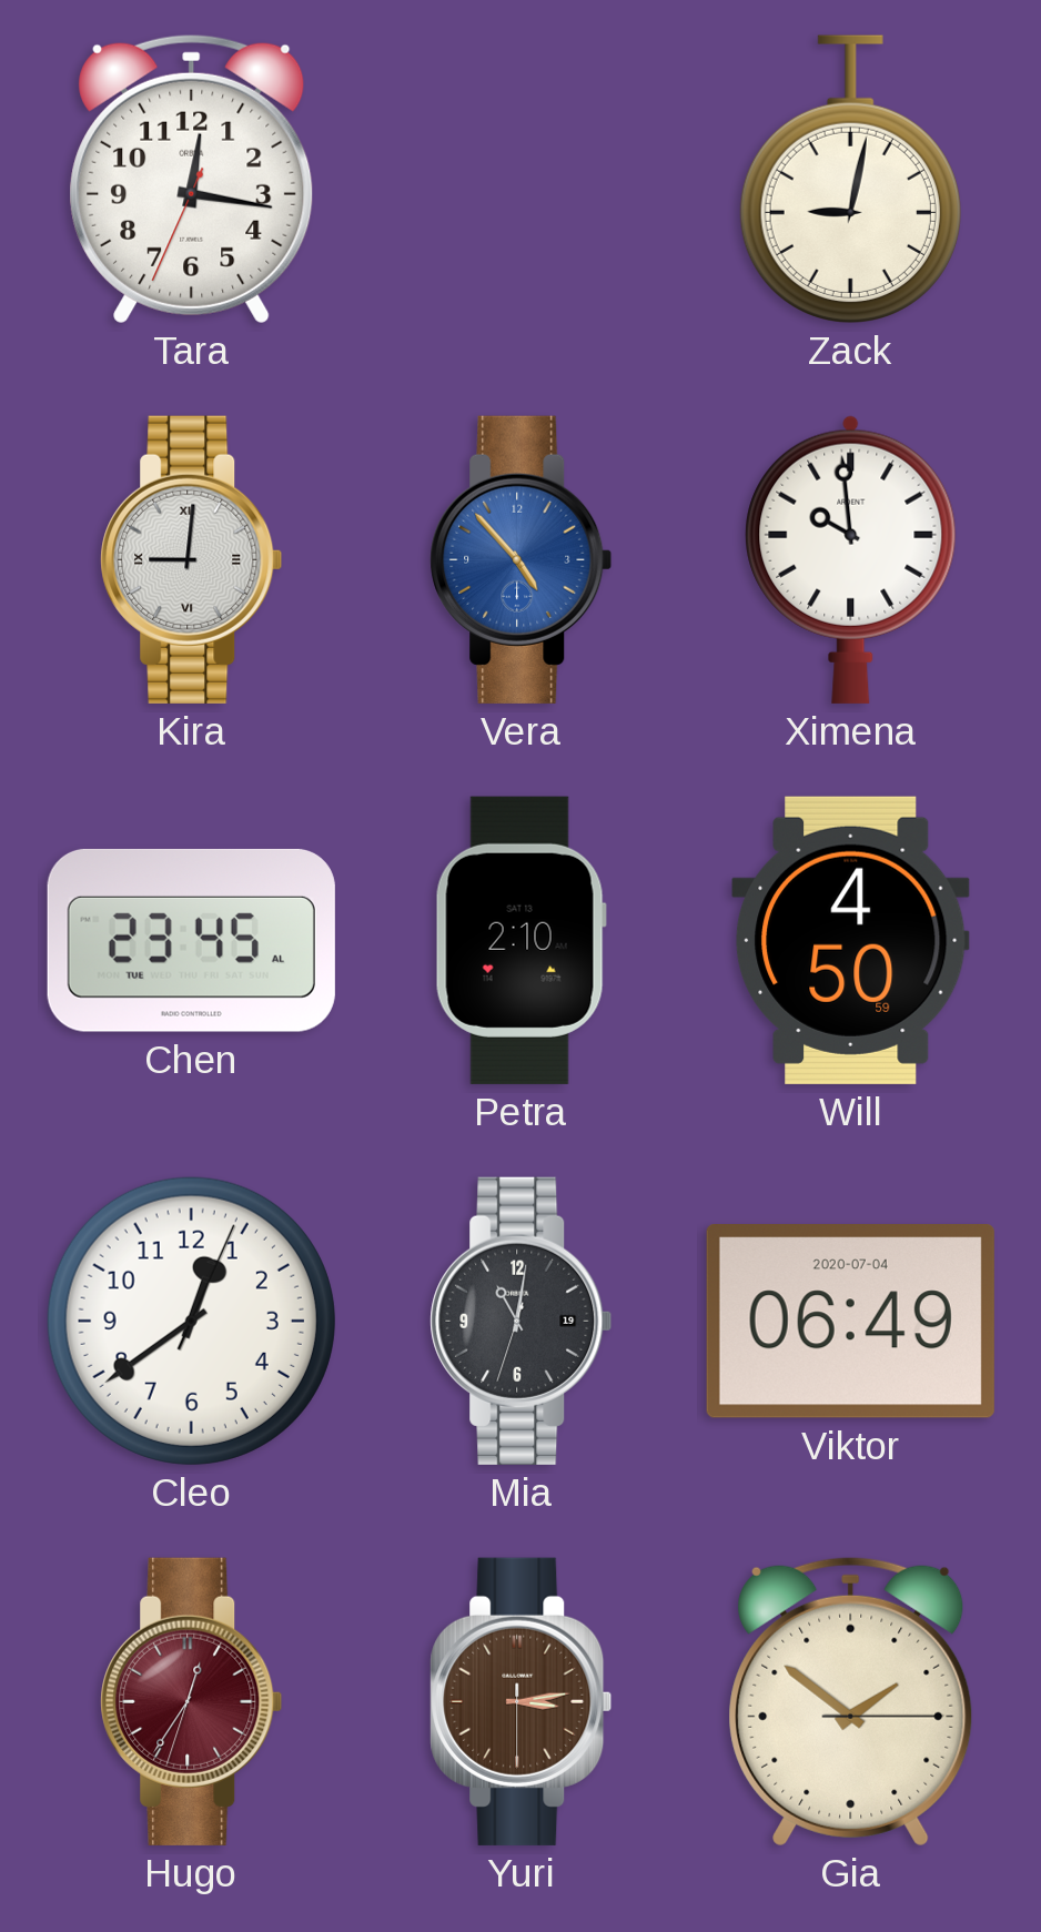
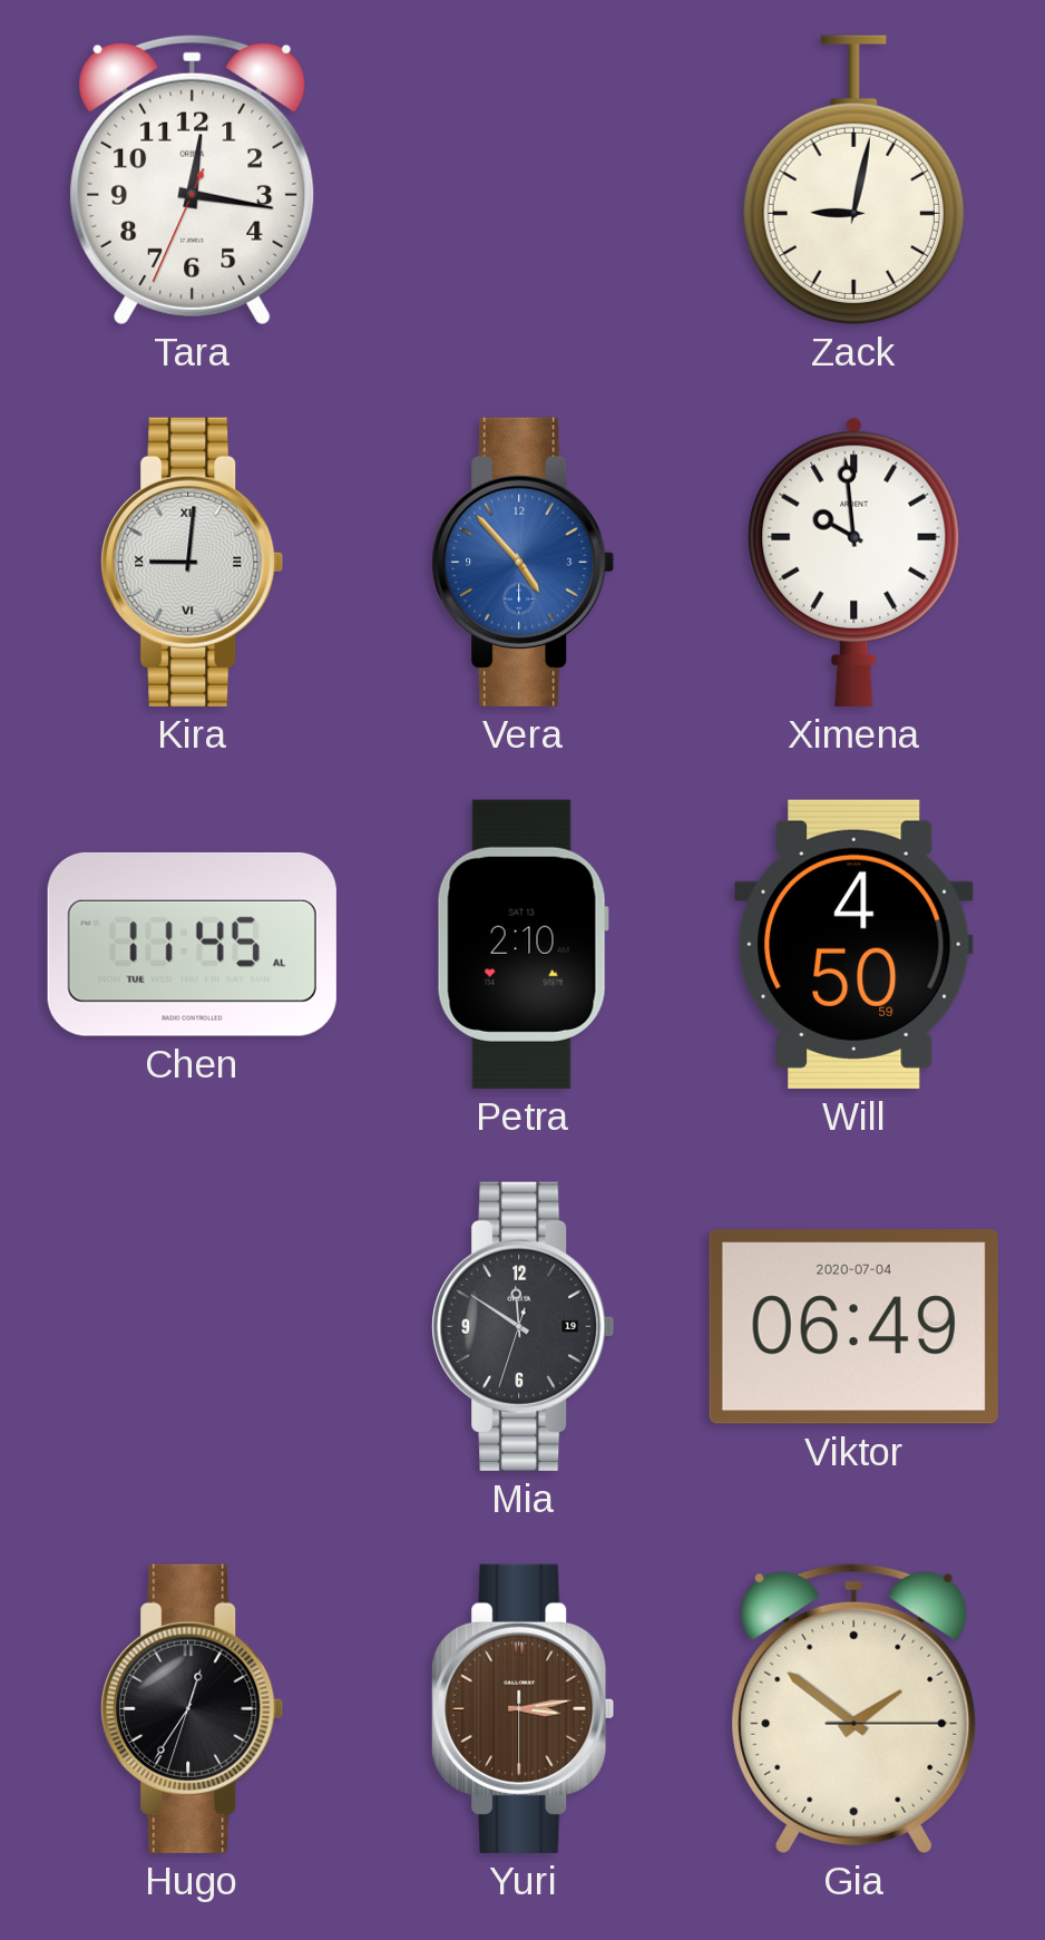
Chen: 23:45 -> 11:45
Cleo: 12:39 -> none
Mia: 11:01 -> 11:50
Hugo dial: burgundy -> black
